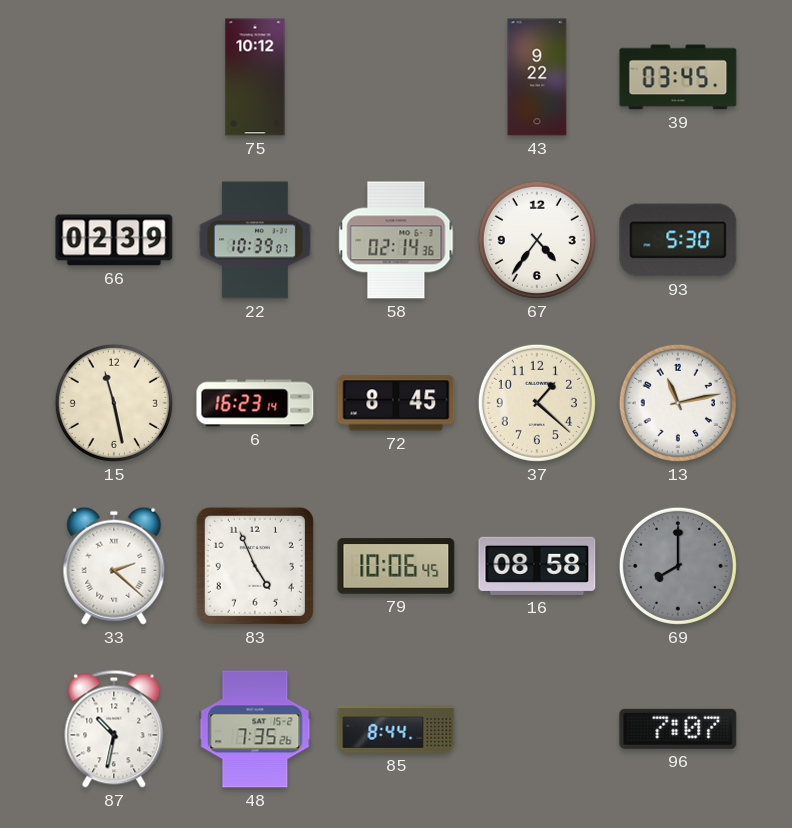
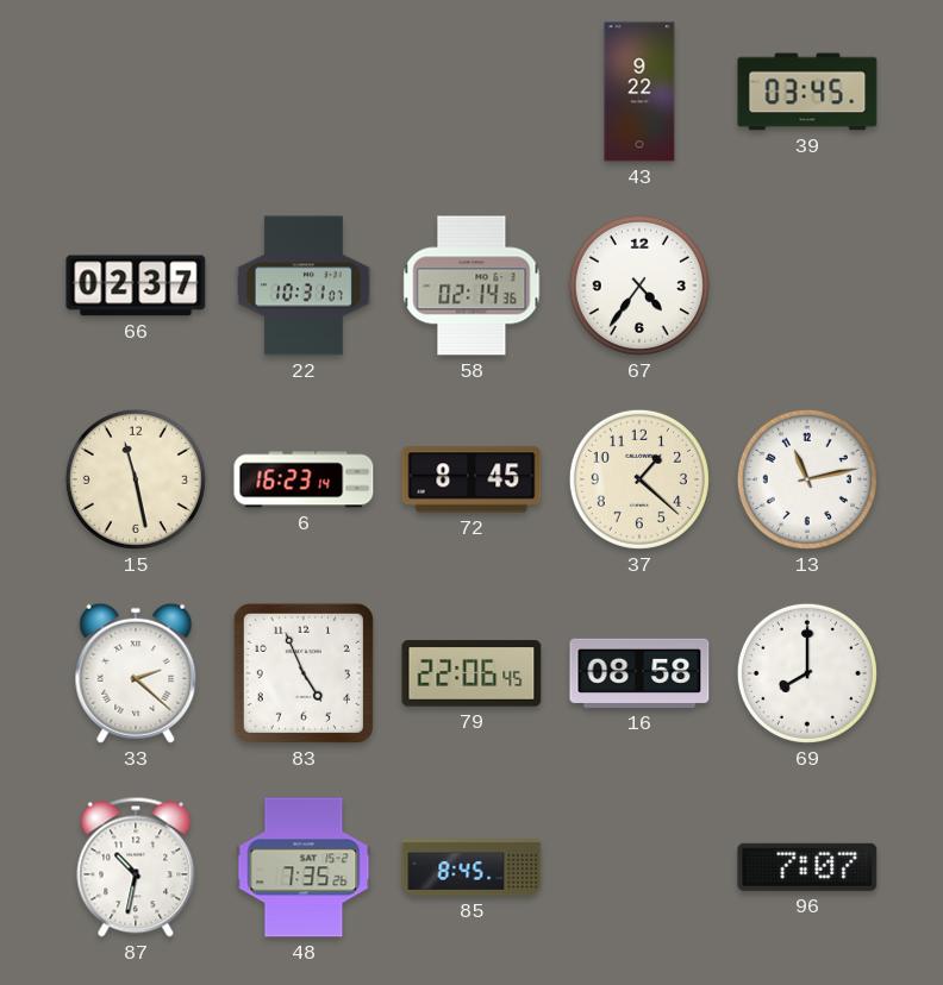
75: 10:12 -> none
66: 02:39 -> 02:37
22: 10:39 -> 10:31
93: 5:30 -> none
79: 10:06 -> 22:06
69 dial: grey -> white
85: 8:44 -> 8:45
